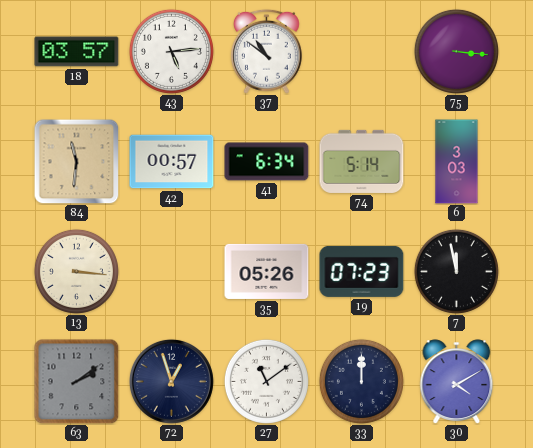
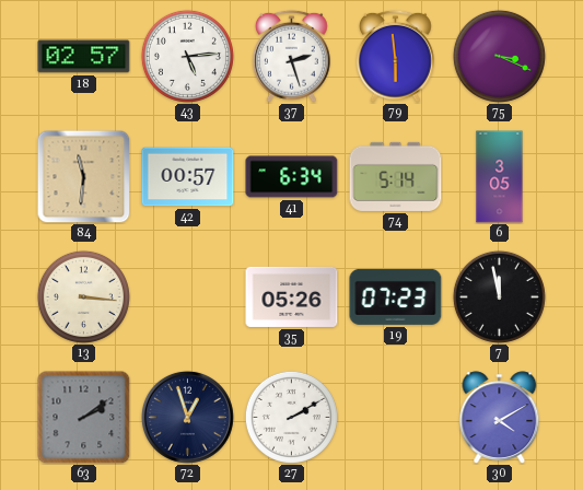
18: 03:57 -> 02:57
37: 10:51 -> 2:27
79: none -> 5:59
75: 3:16 -> 3:19
6: 3:03 -> 3:05
27: 11:09 -> 2:10
33: 12:00 -> none
